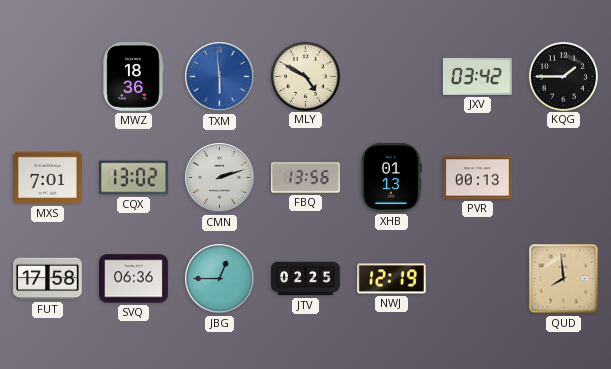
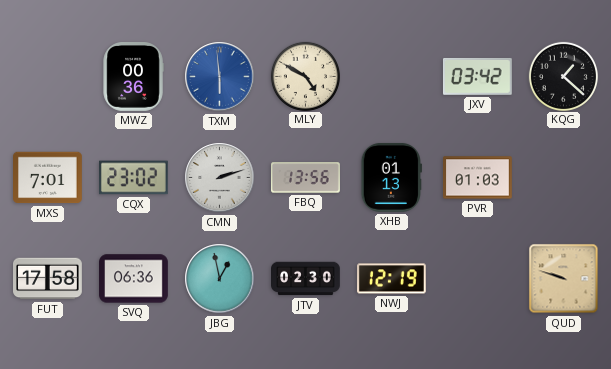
MWZ: 18:36 -> 00:36
KQG: 1:45 -> 1:22
CQX: 13:02 -> 23:02
PVR: 00:13 -> 01:03
JBG: 12:45 -> 12:58
JTV: 02:25 -> 02:30
QUD: 7:59 -> 9:48
